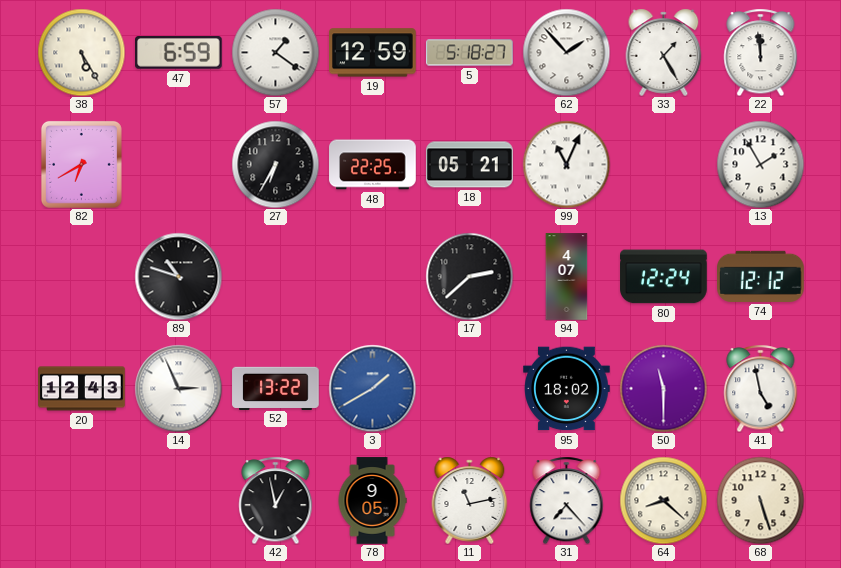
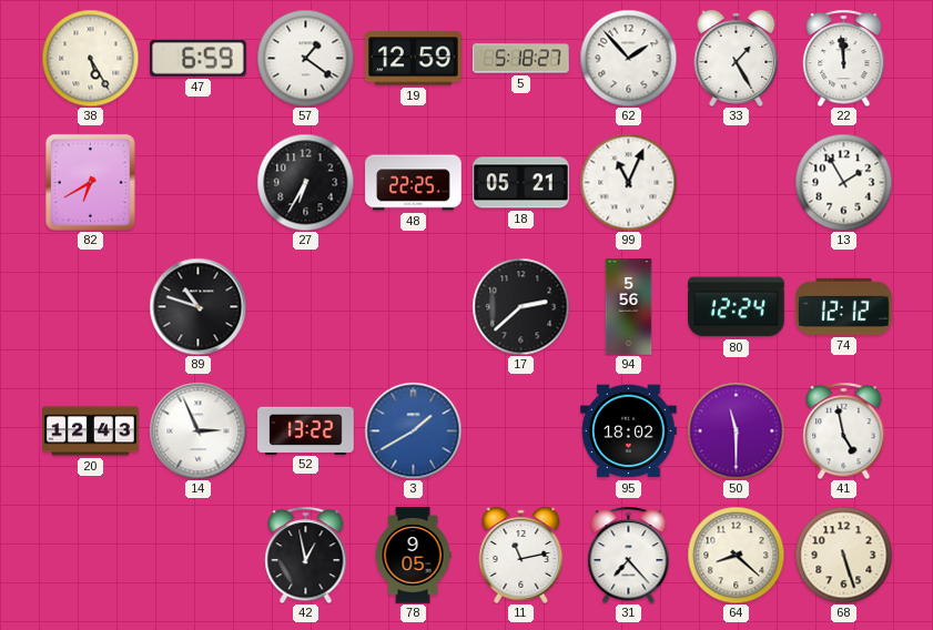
94: 4:07 -> 5:56
